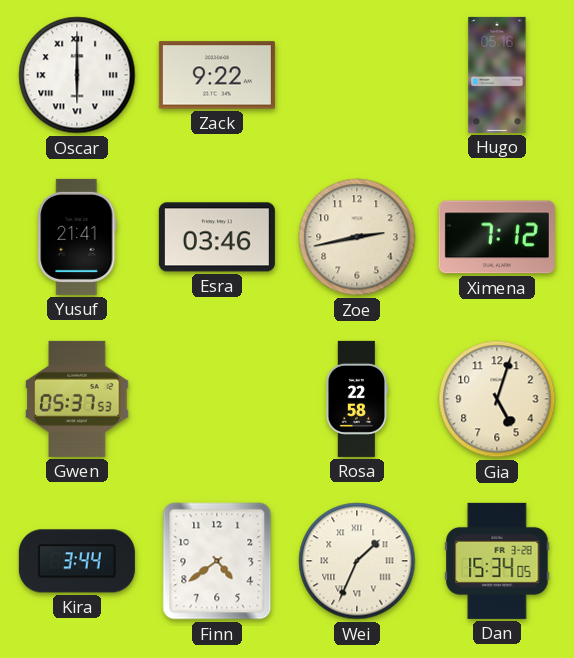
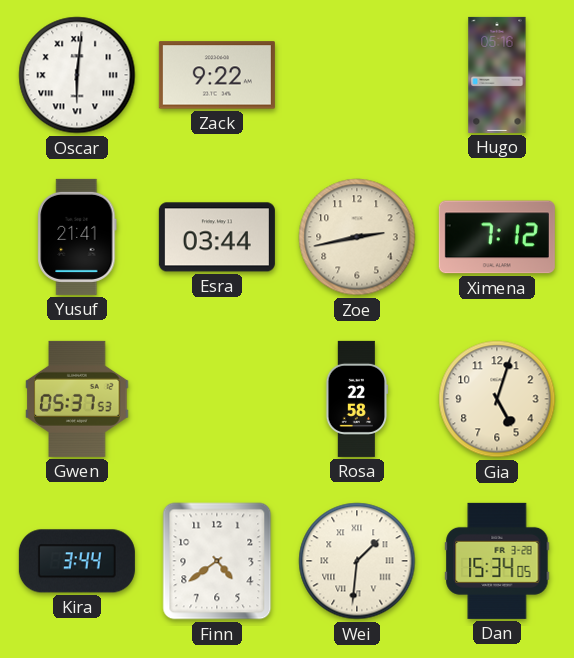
Oscar: 6:00 -> 6:01
Esra: 03:46 -> 03:44
Wei: 1:34 -> 1:31
